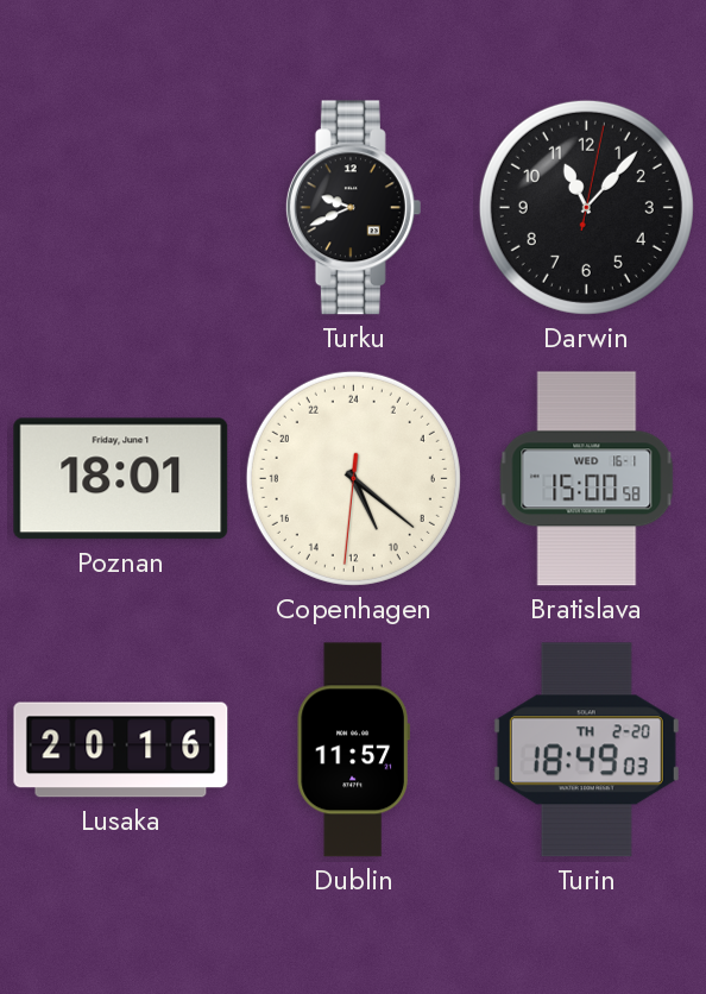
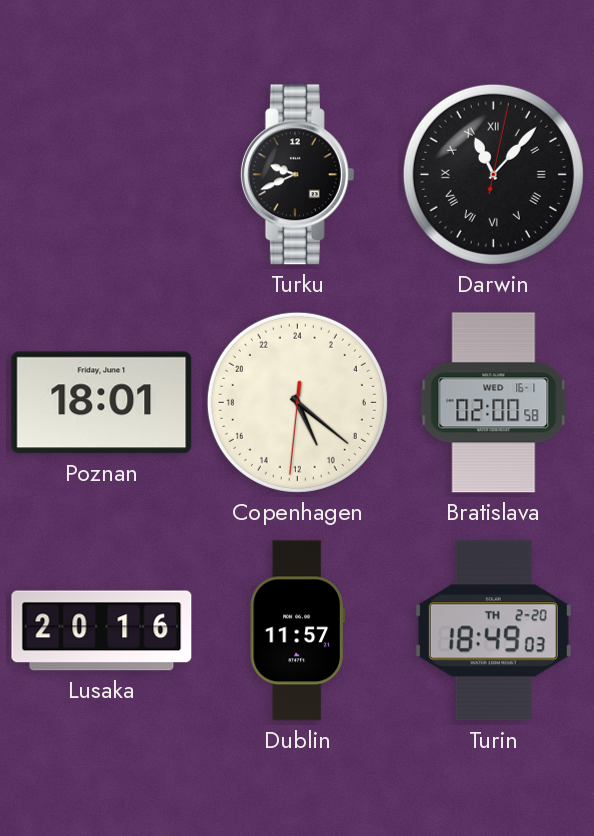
Darwin numerals: Arabic -> Roman
Bratislava: 15:00 -> 02:00
